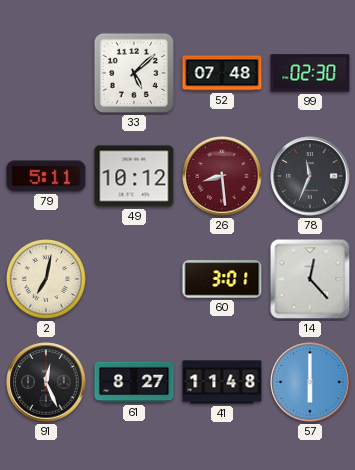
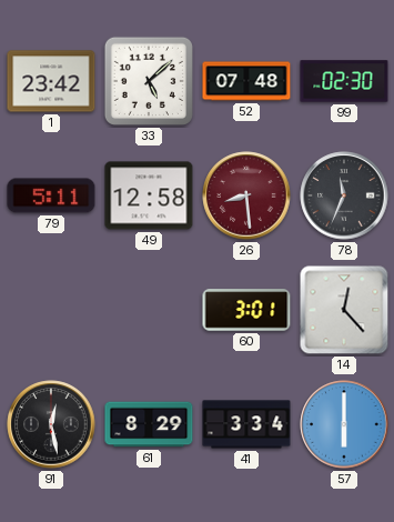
1: none -> 23:42
49: 10:12 -> 12:58
2: 7:02 -> none
91: 12:26 -> 12:28
61: 8:27 -> 8:29
41: 11:48 -> 3:34
